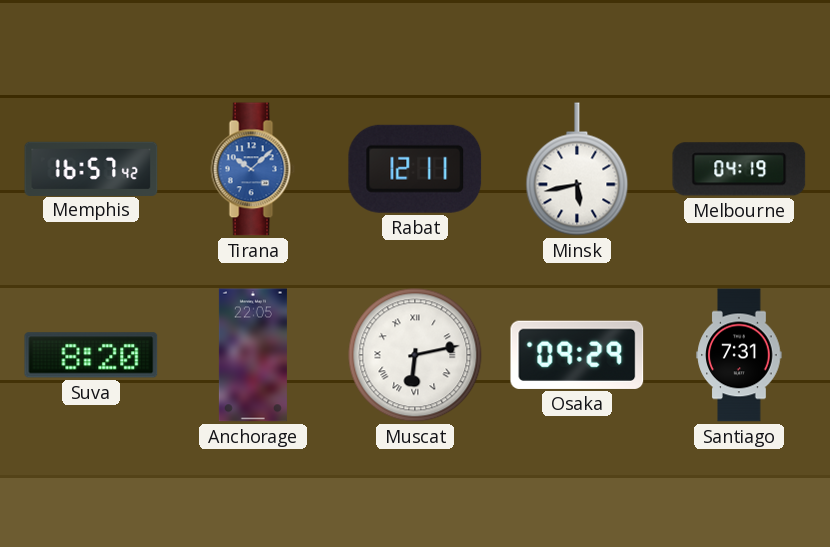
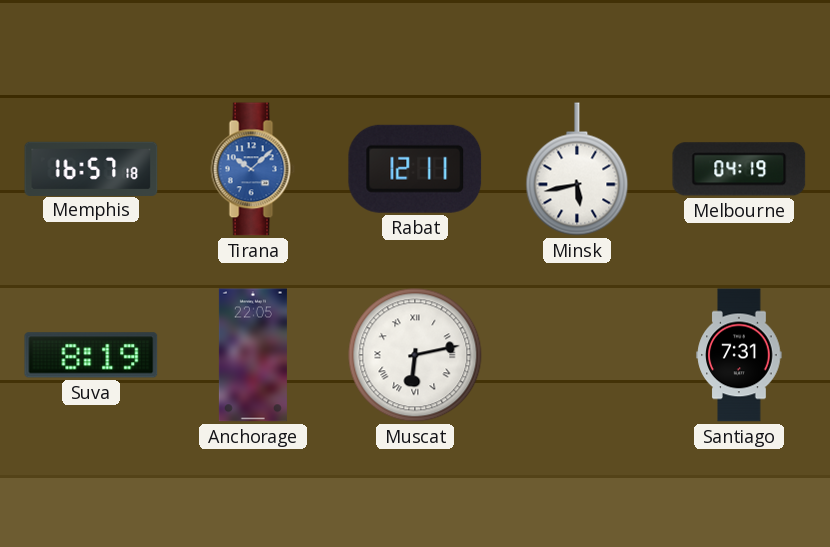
Memphis: 16:57:42 -> 16:57:18
Suva: 8:20 -> 8:19
Osaka: 09:29 -> none
